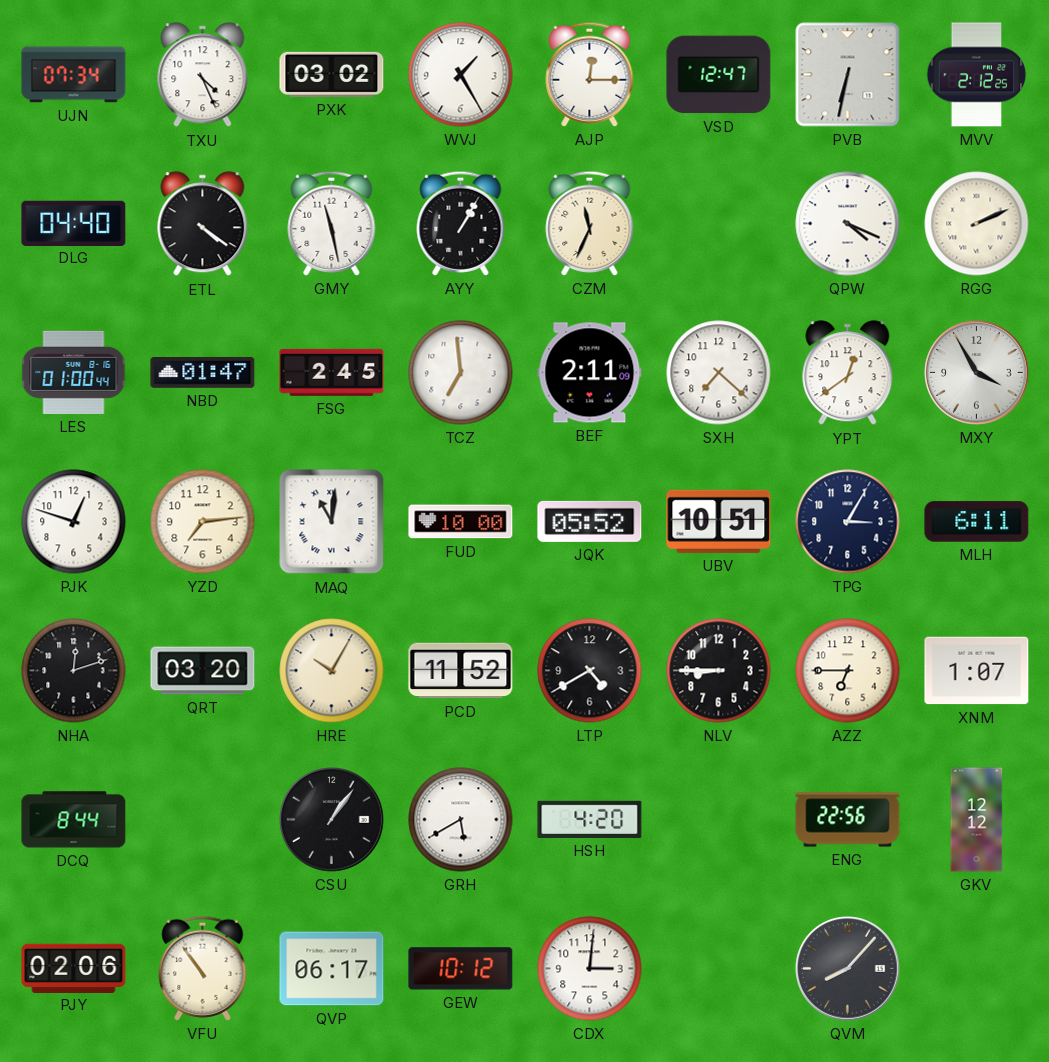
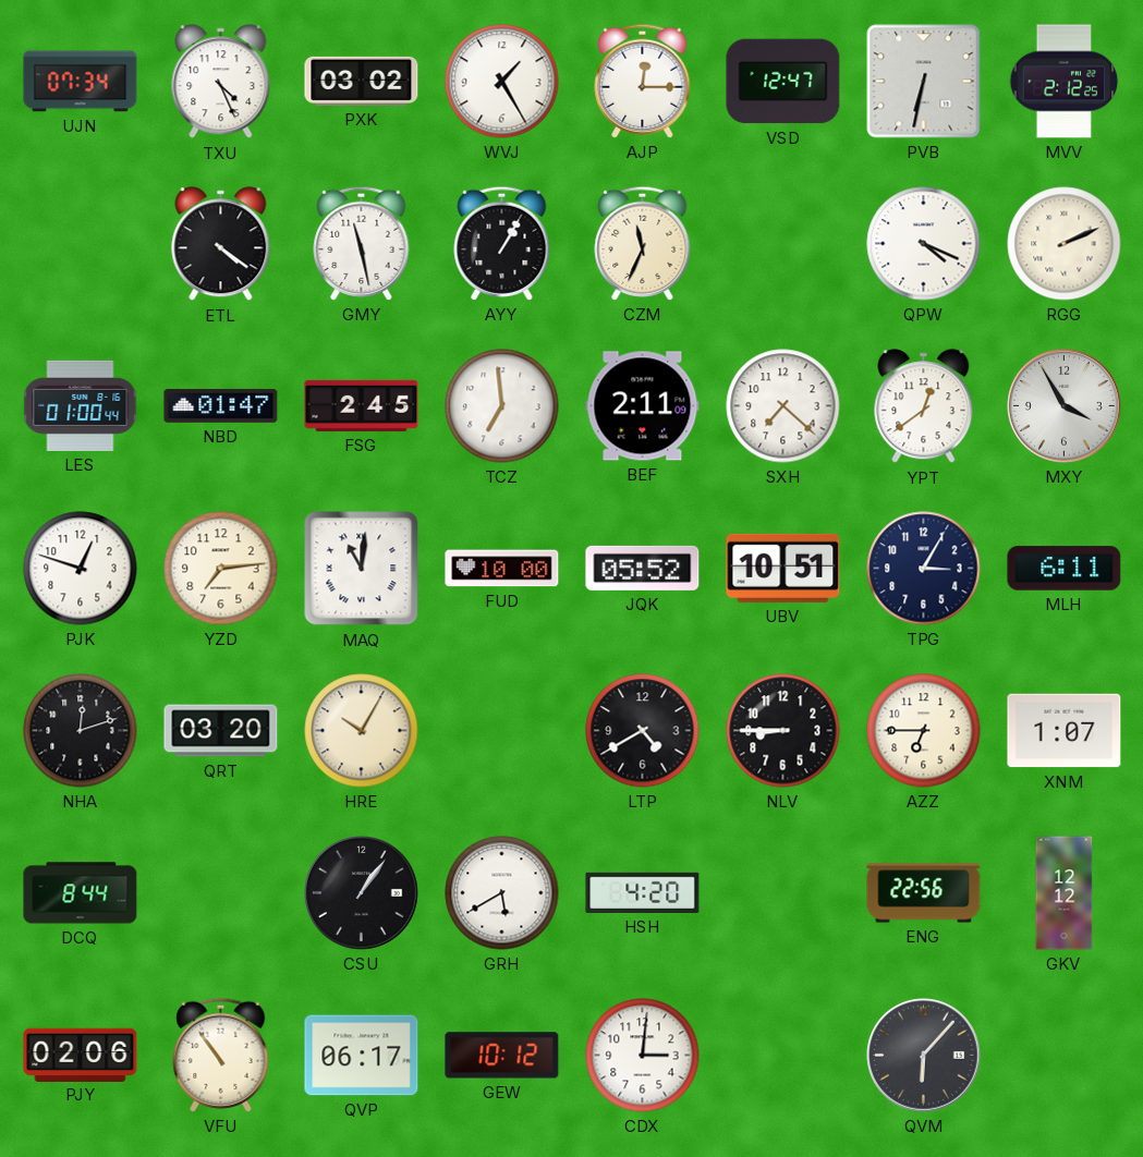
DLG: 04:40 -> none
PCD: 11:52 -> none
QVM: 8:07 -> 6:07
